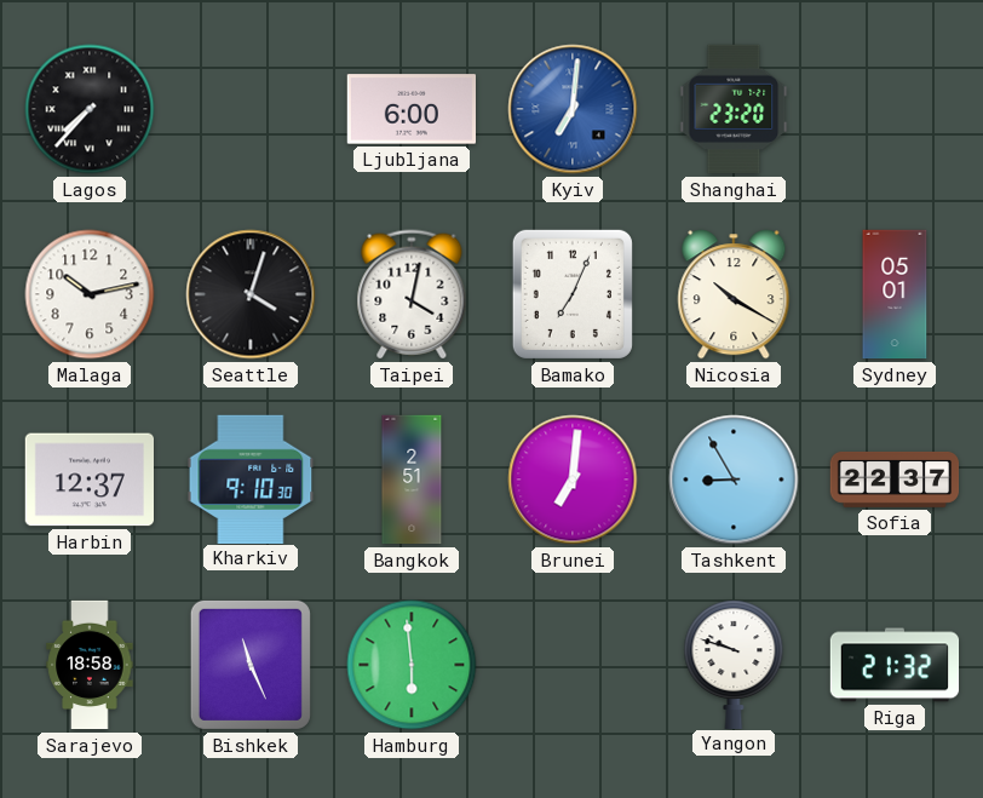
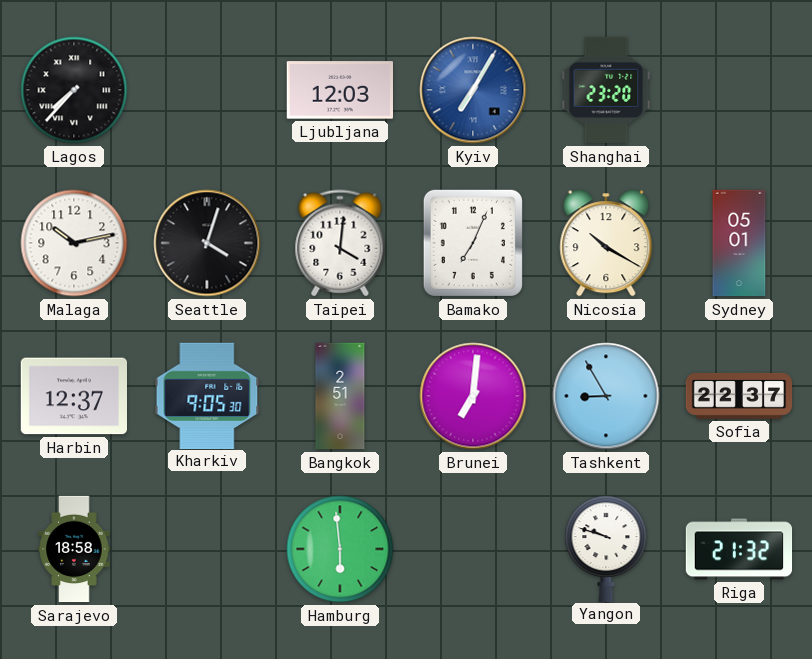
Ljubljana: 6:00 -> 12:03
Kyiv: 7:01 -> 7:05
Taipei: 4:02 -> 4:01
Kharkiv: 9:10 -> 9:05
Bishkek: 11:26 -> none
